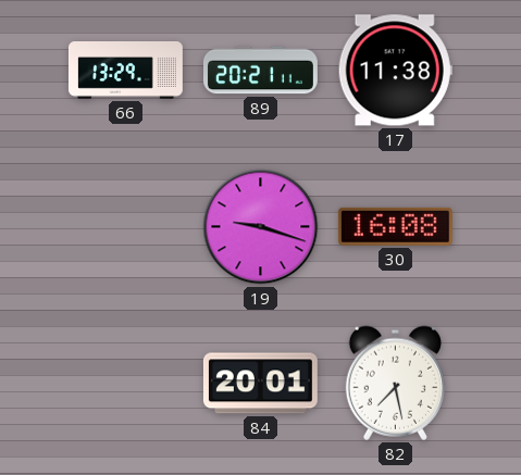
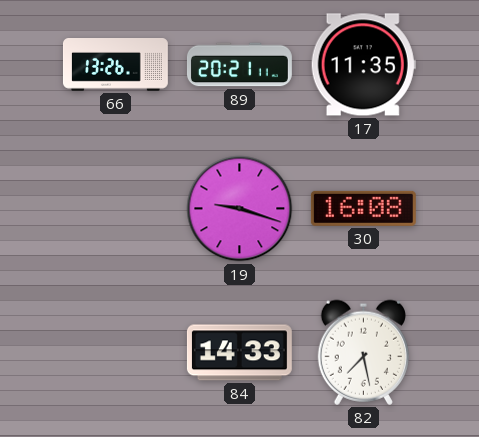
66: 13:29 -> 13:26
17: 11:38 -> 11:35
84: 20:01 -> 14:33
